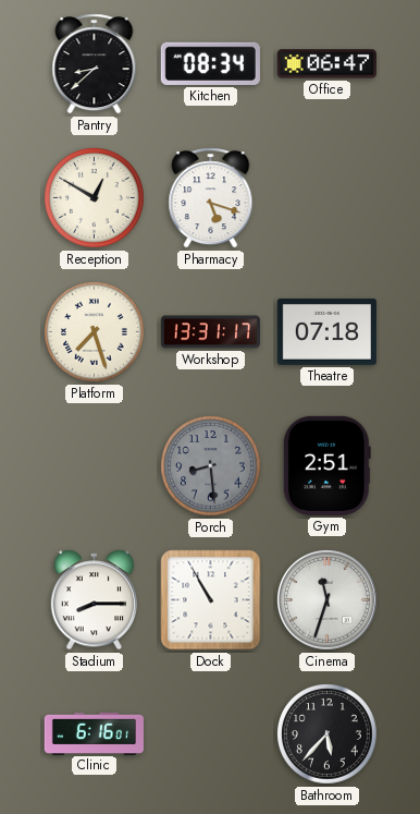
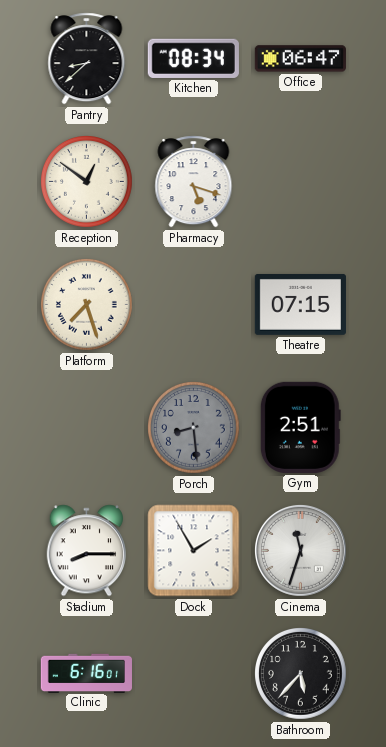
Reception: 12:50 -> 12:51
Workshop: 13:31 -> none
Theatre: 07:18 -> 07:15
Dock: 10:55 -> 1:55
